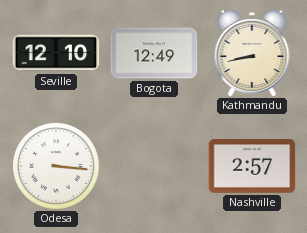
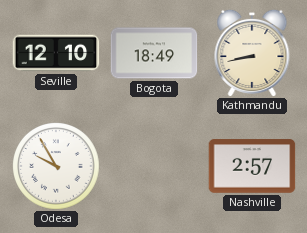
Bogota: 12:49 -> 18:49
Odesa: 3:16 -> 9:55
